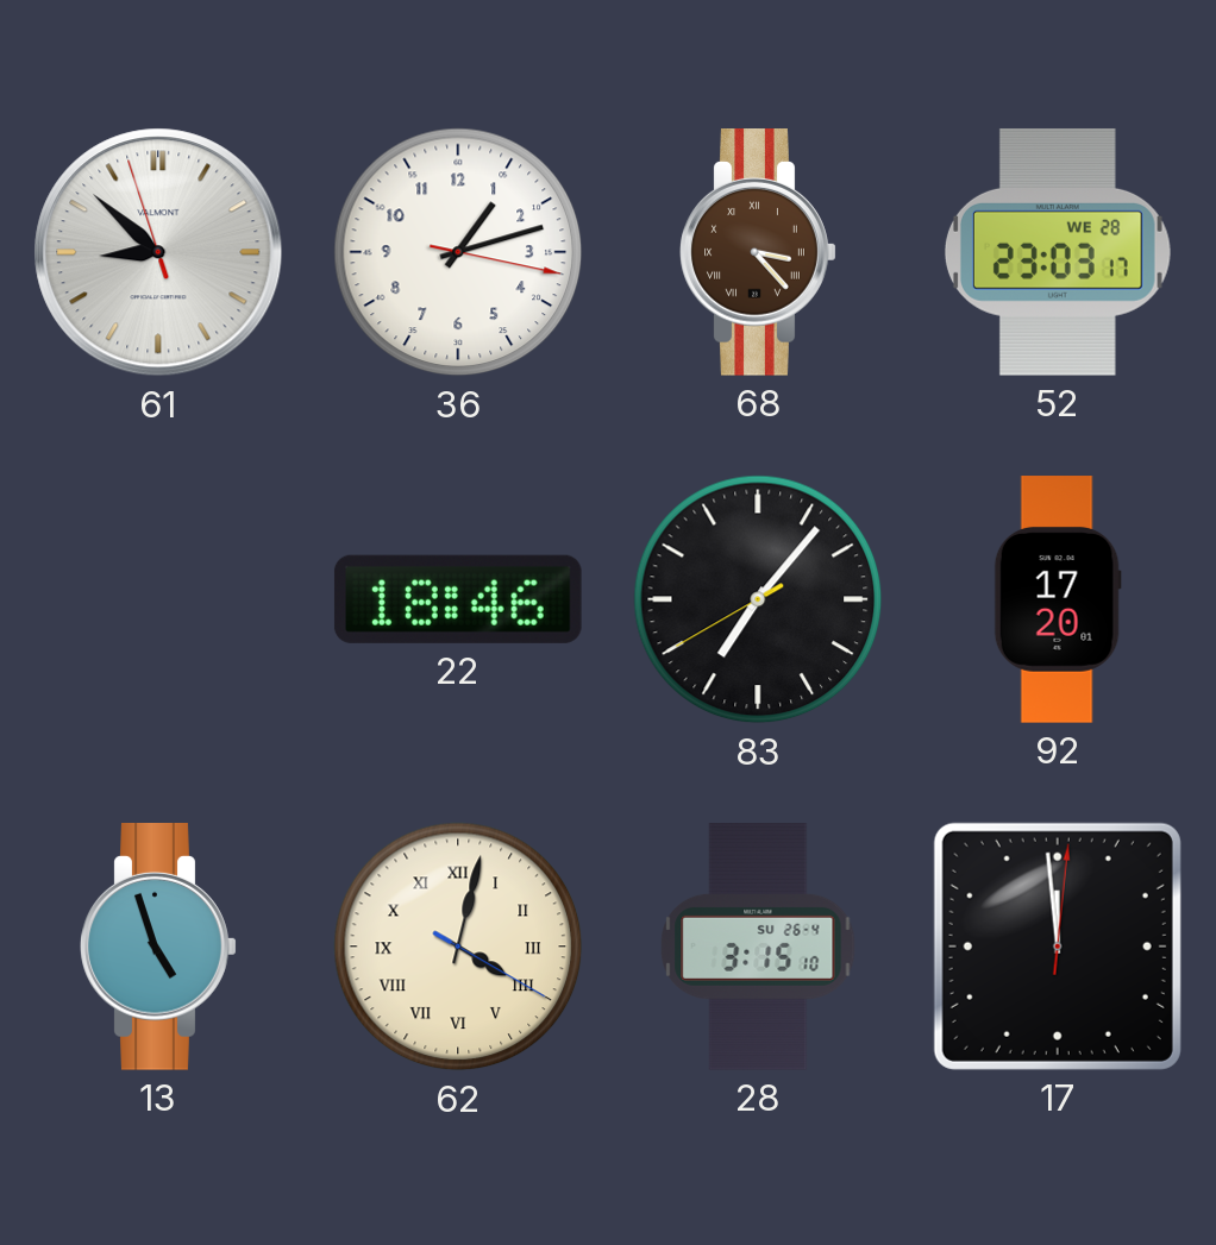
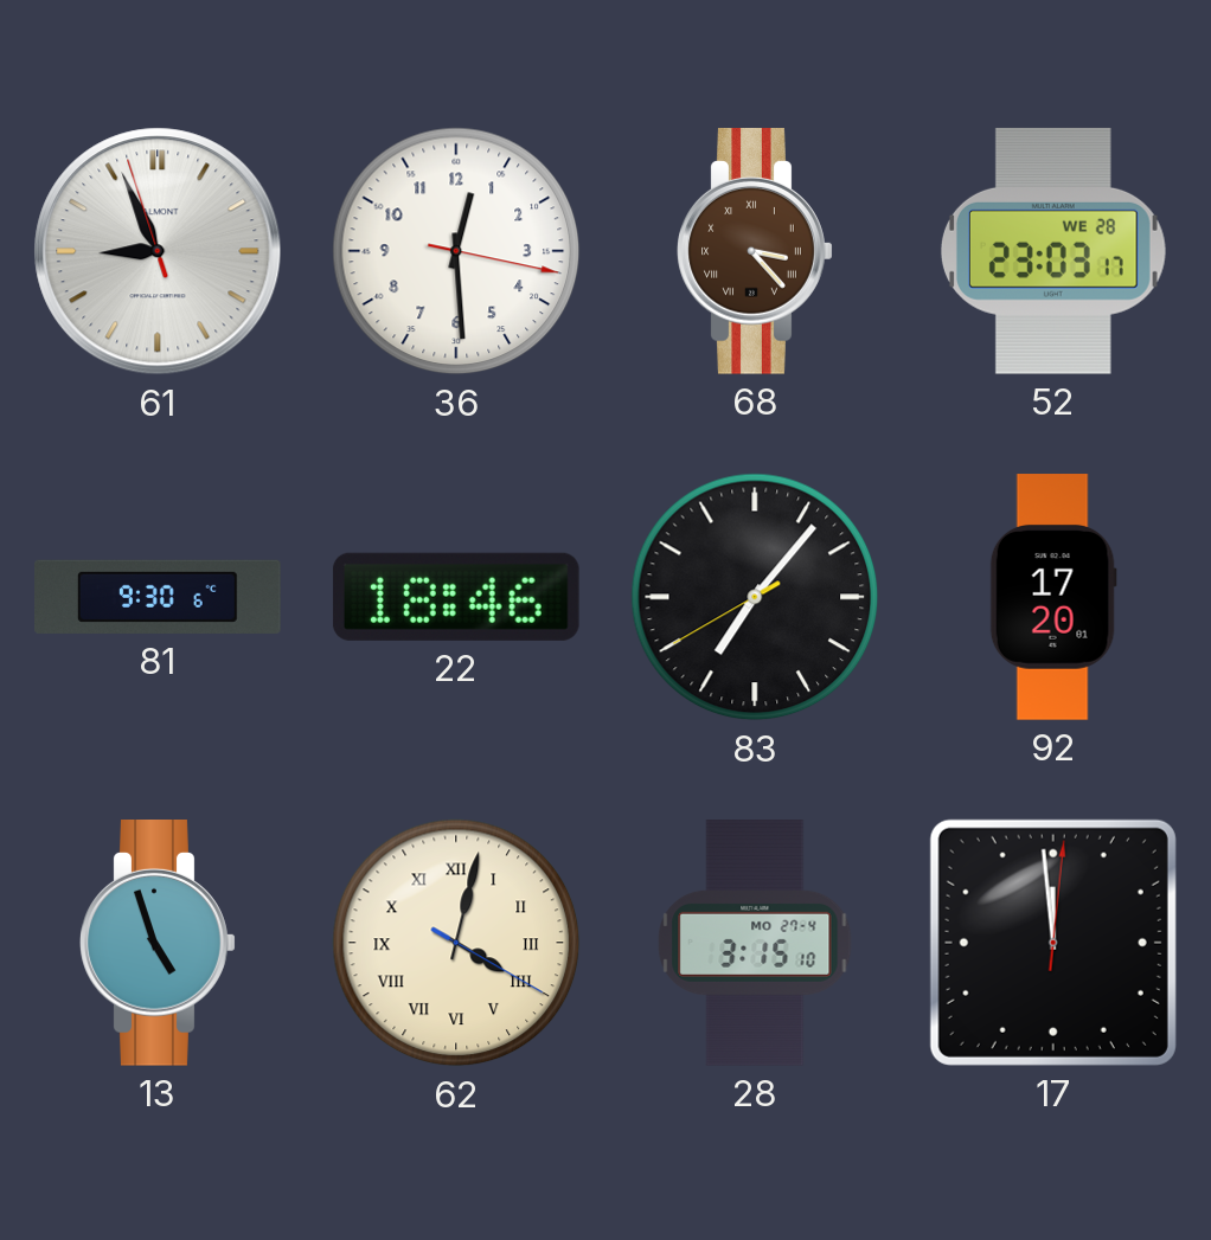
61: 8:51 -> 8:55
36: 1:12 -> 12:29
81: none -> 9:30
28 date: SU 26-4 -> MO 27-4
